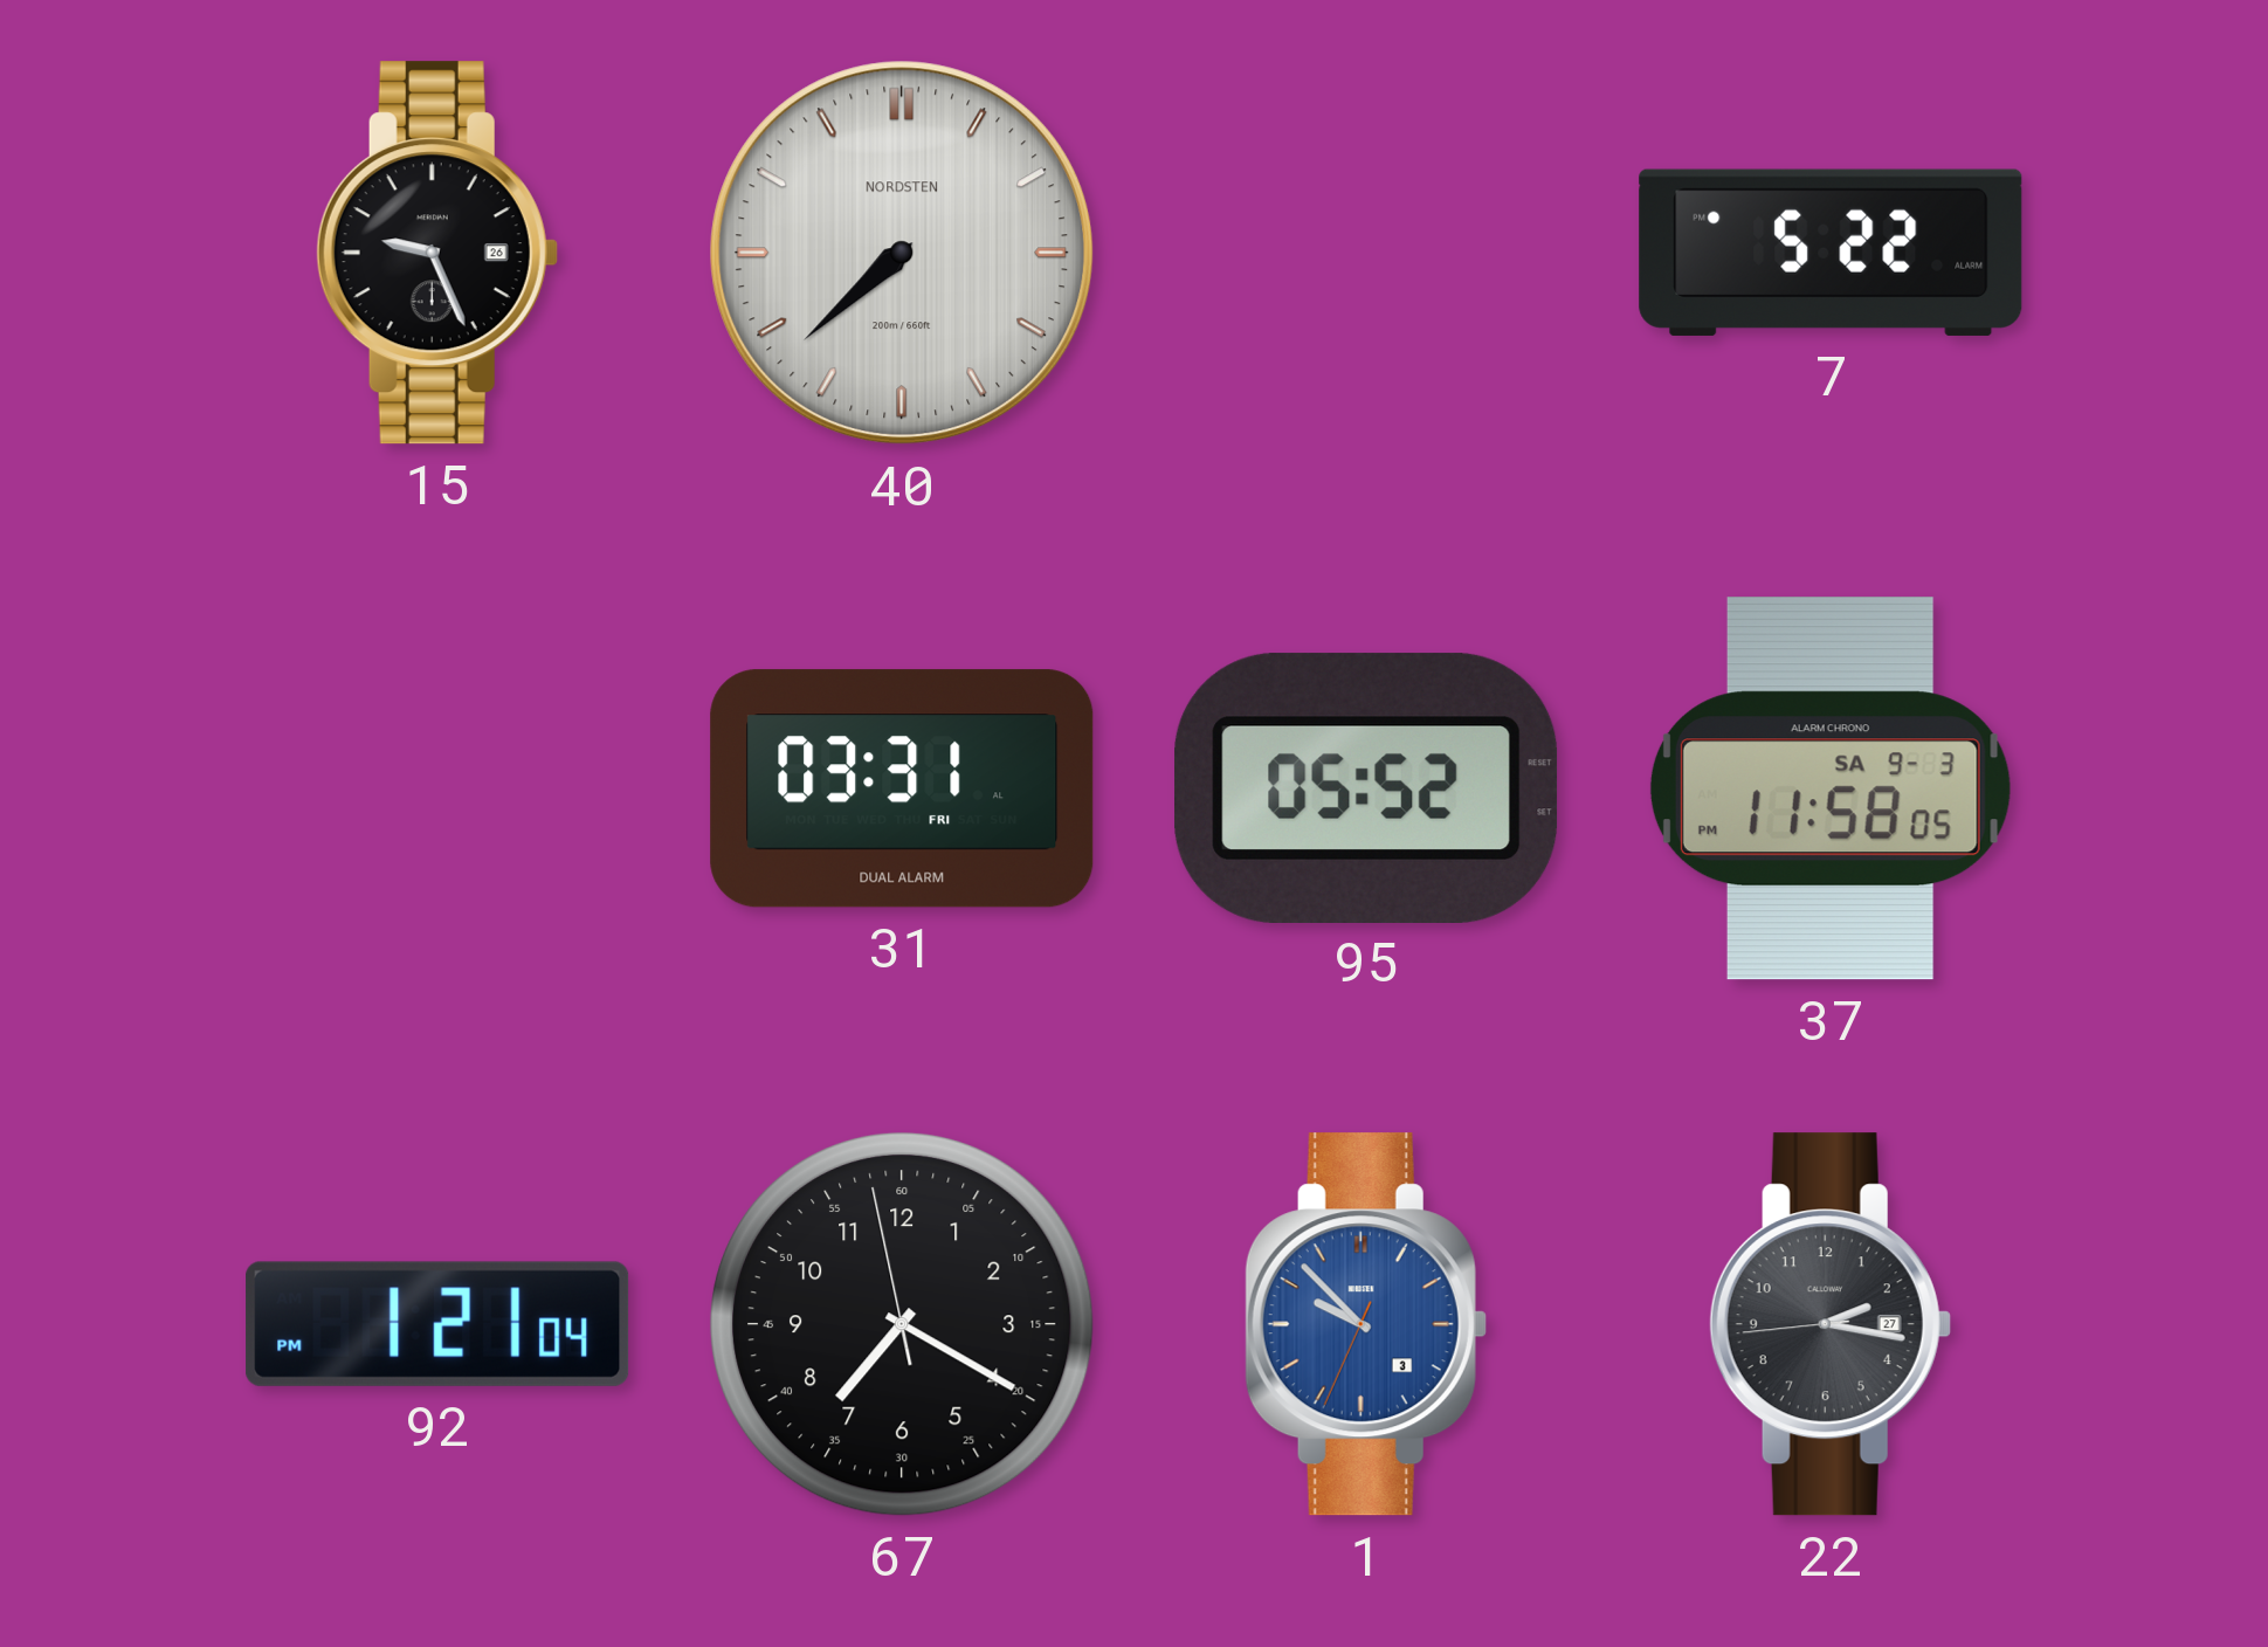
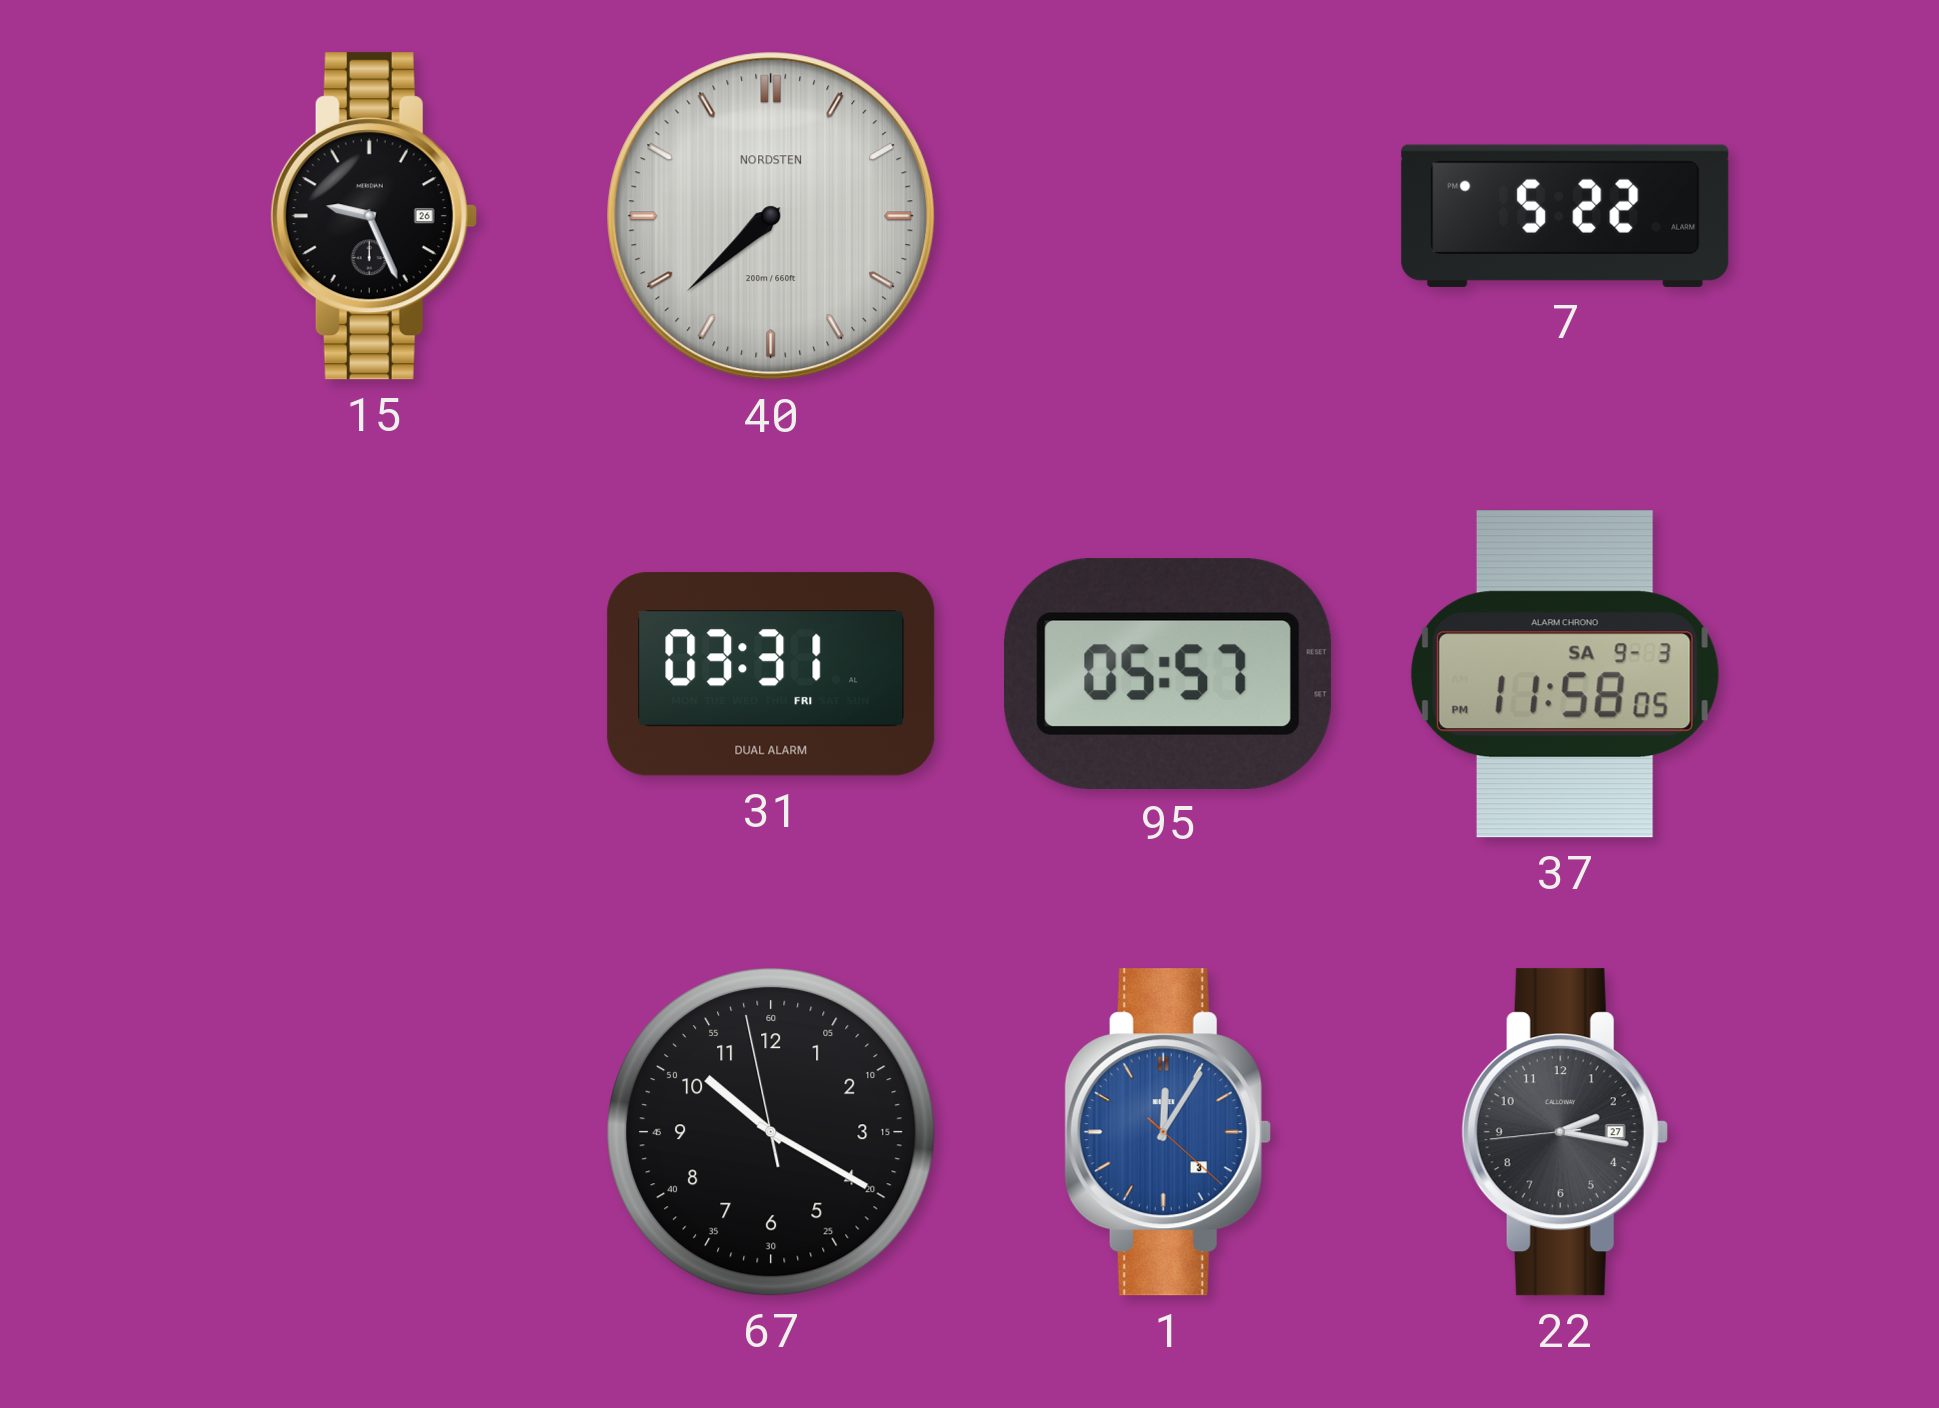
95: 05:52 -> 05:57
92: 1:21 -> none
67: 7:19 -> 10:19
1: 9:52 -> 12:05
